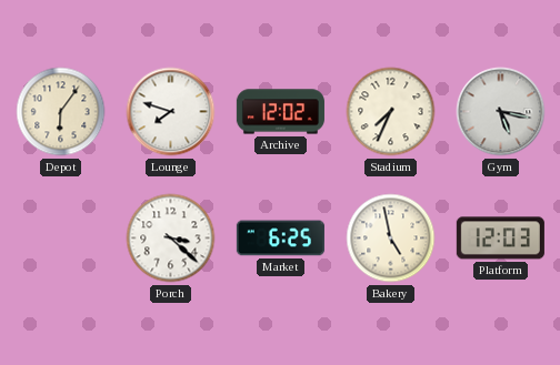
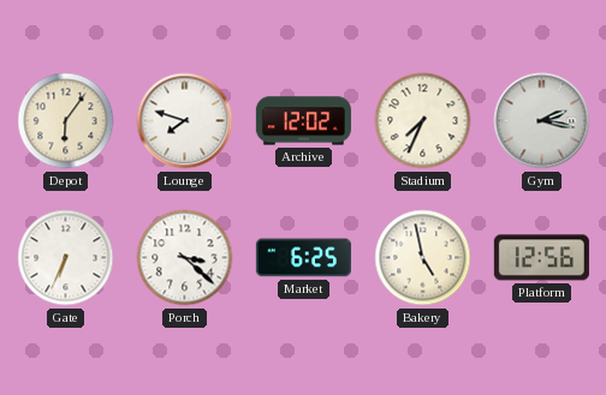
Gym: 5:17 -> 2:17
Gate: none -> 6:34
Platform: 12:03 -> 12:56
